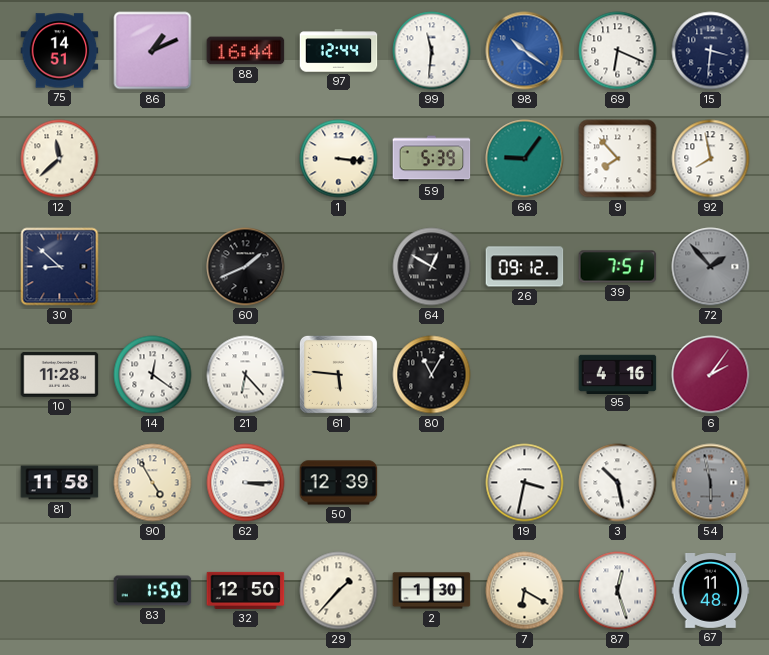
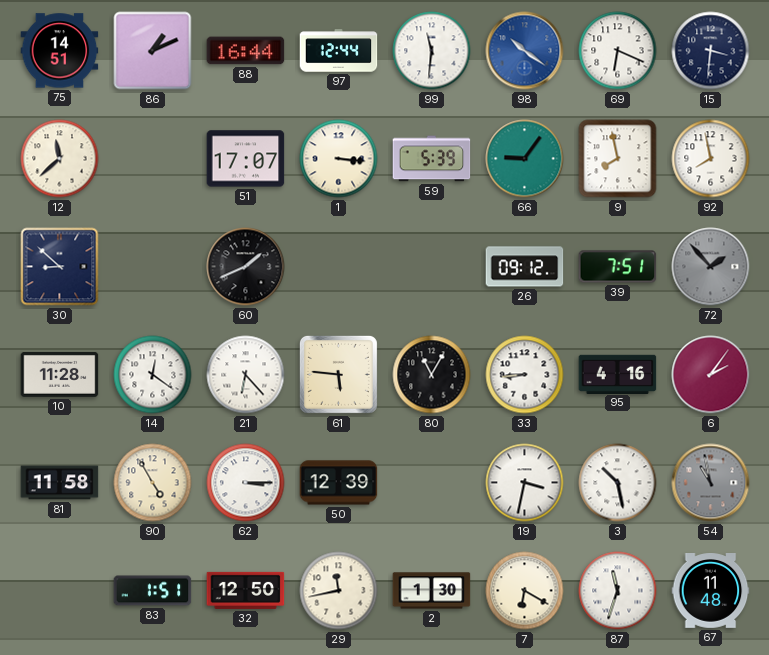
51: none -> 17:07
9: 7:53 -> 7:58
64: 12:50 -> none
33: none -> 8:44
54: 5:58 -> 10:58
83: 1:50 -> 1:51
29: 1:37 -> 11:43
87: 12:27 -> 11:33
